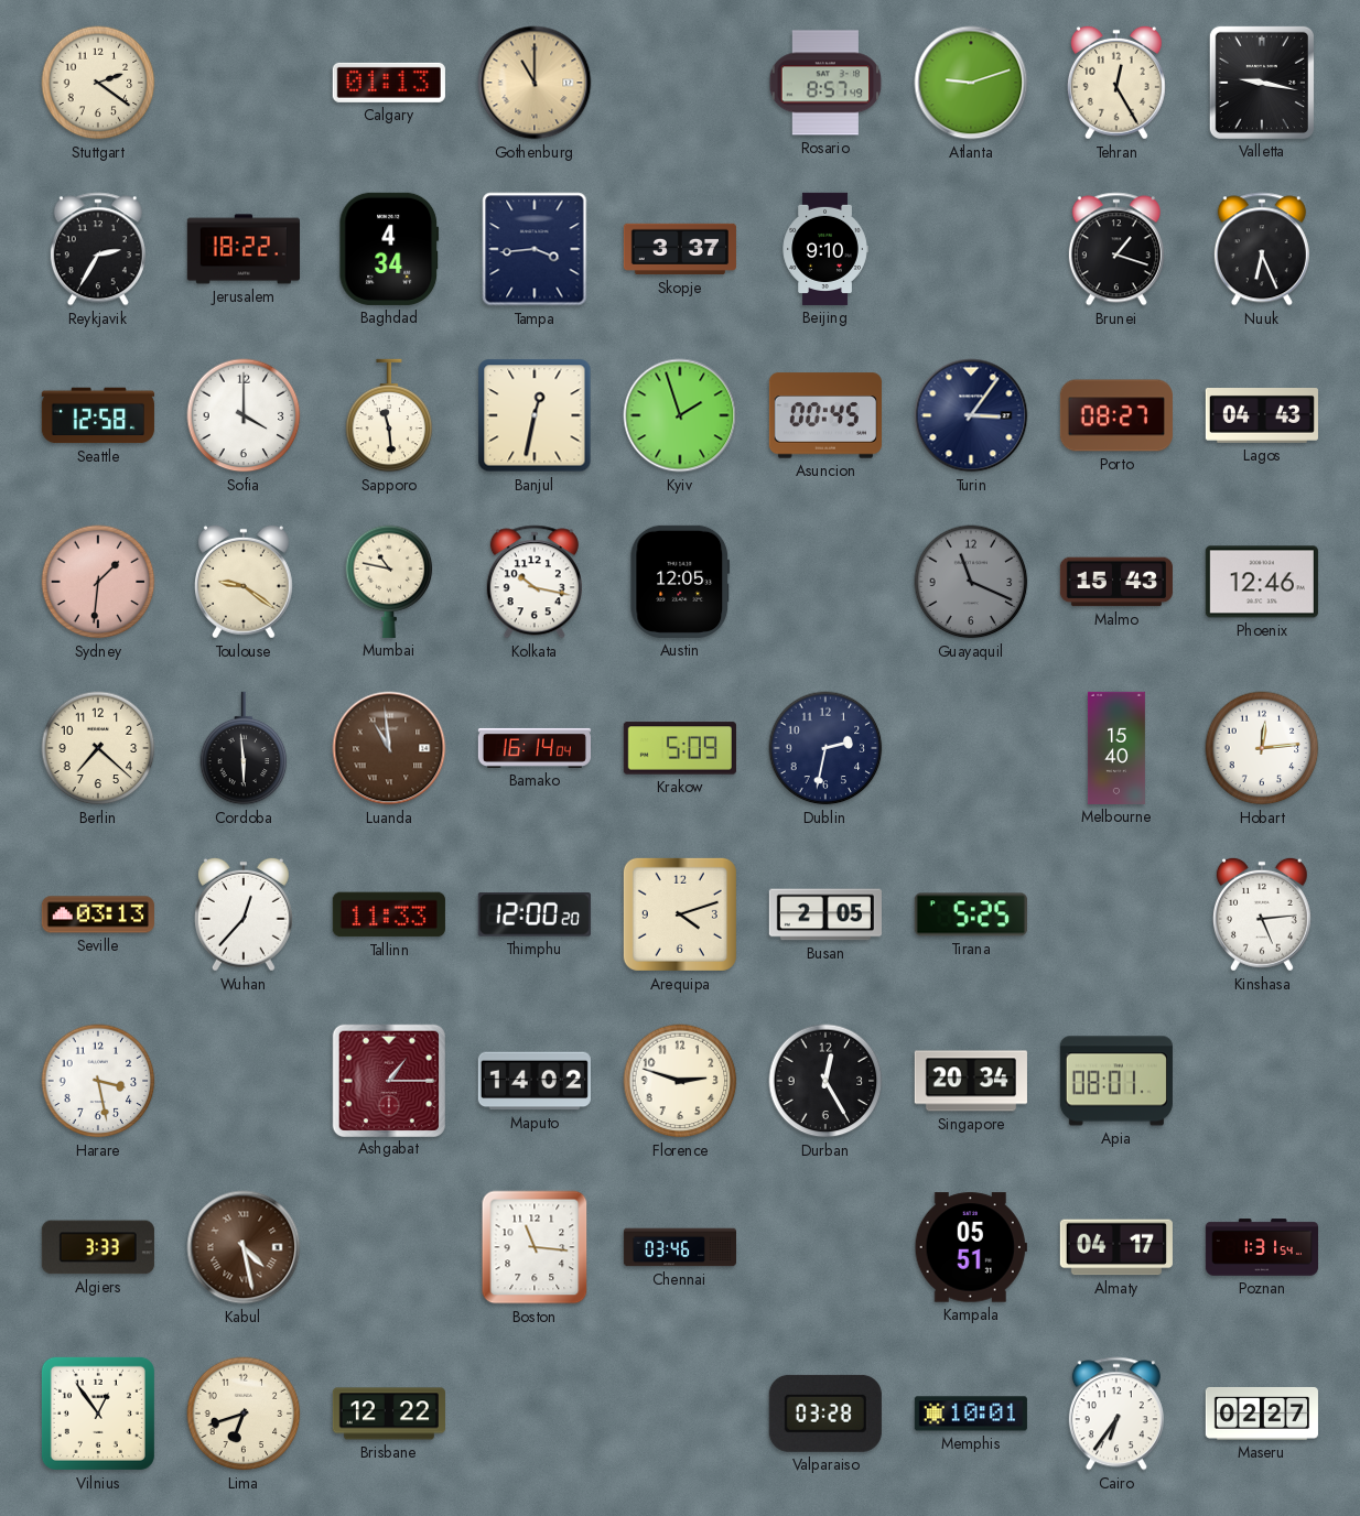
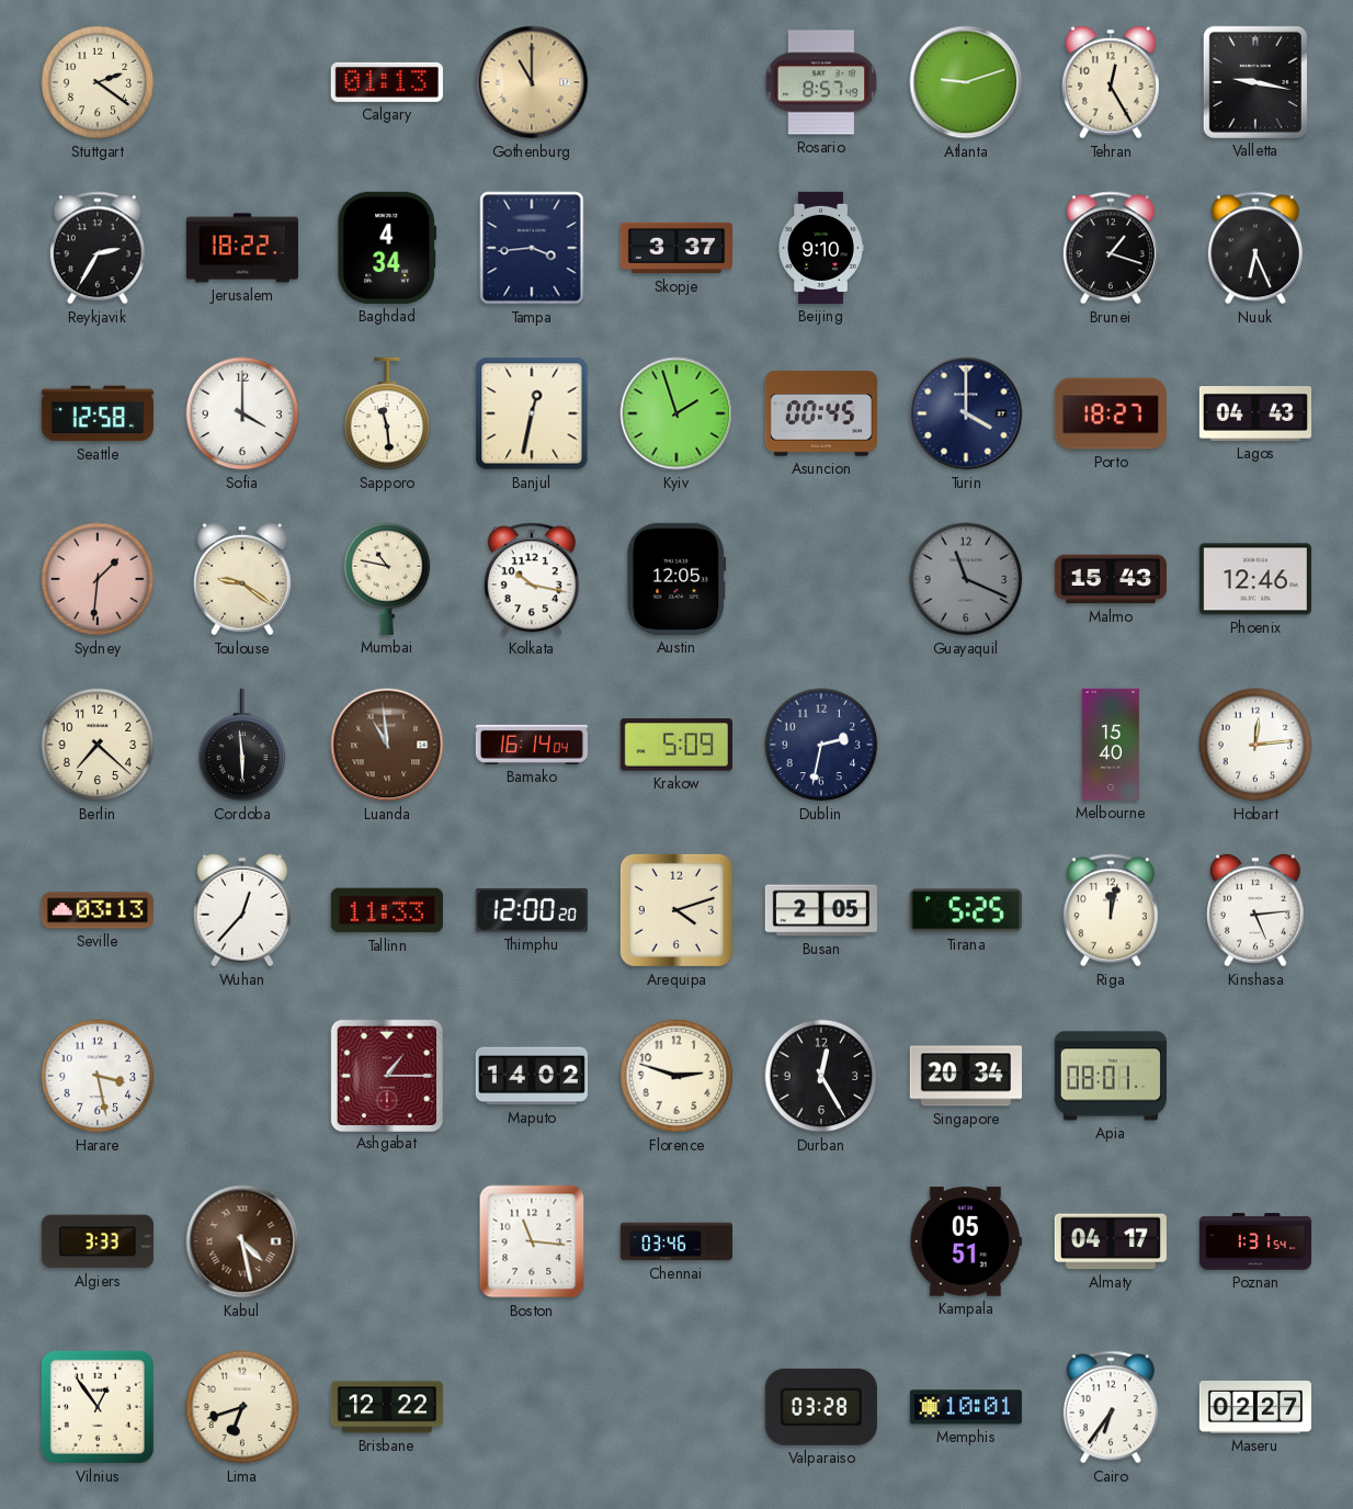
Turin: 3:06 -> 4:00
Porto: 08:27 -> 18:27
Riga: none -> 12:02
